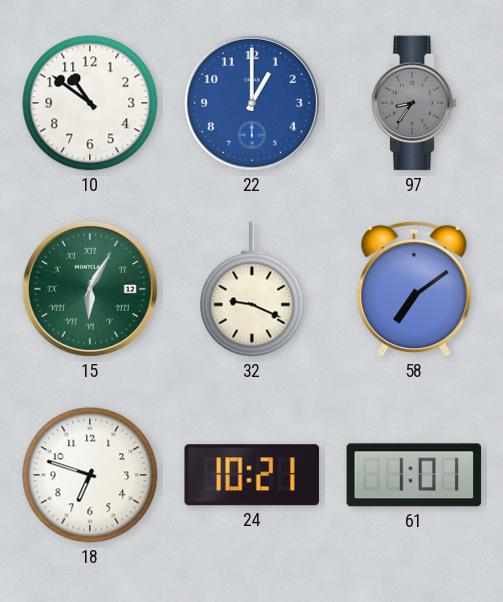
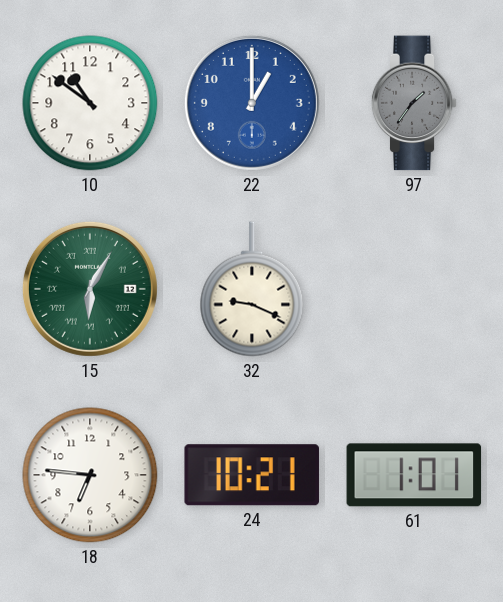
97: 8:36 -> 1:36
58: 7:09 -> none
18: 6:48 -> 6:46
